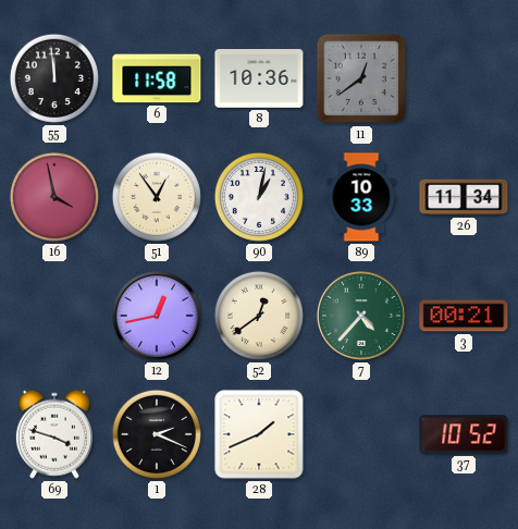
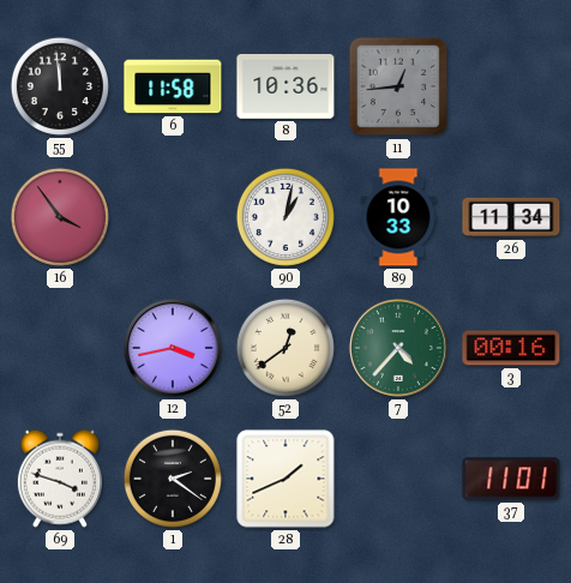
11: 12:39 -> 12:44
16: 3:58 -> 3:54
51: 12:54 -> none
12: 12:43 -> 3:43
3: 00:21 -> 00:16
1: 2:19 -> 2:21
37: 10:52 -> 11:01
